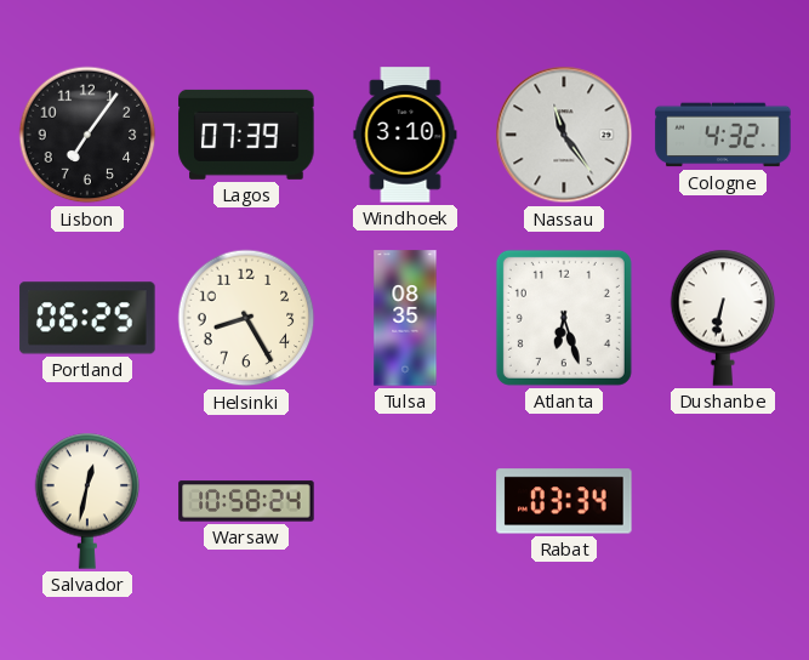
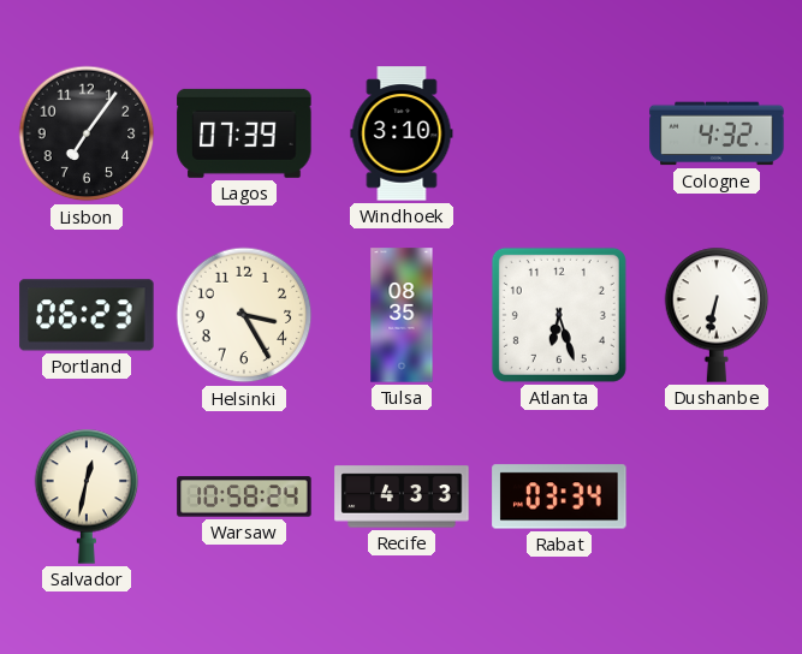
Nassau: 11:24 -> none
Portland: 06:25 -> 06:23
Helsinki: 8:25 -> 3:25
Recife: none -> 4:33
